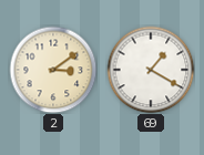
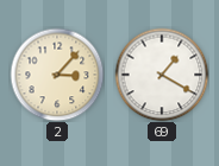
2: 3:09 -> 3:07
